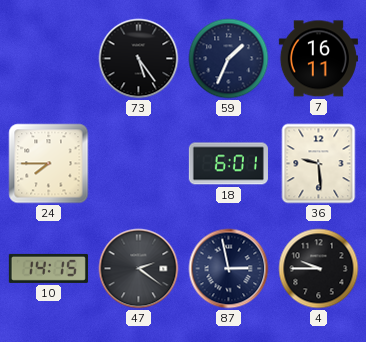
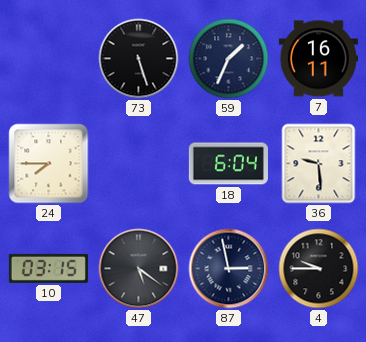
73: 5:24 -> 5:27
18: 6:01 -> 6:04
10: 14:15 -> 03:15
47: 2:21 -> 5:21
